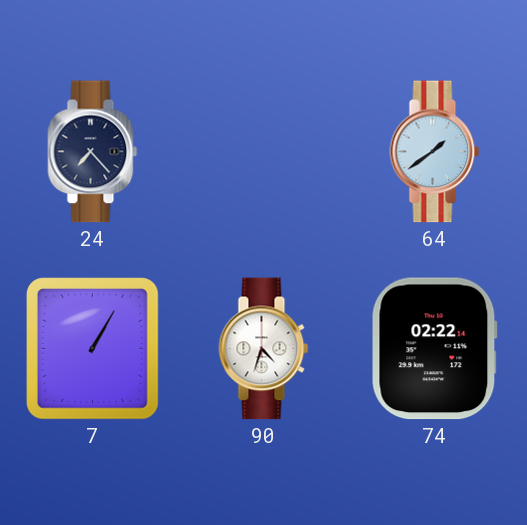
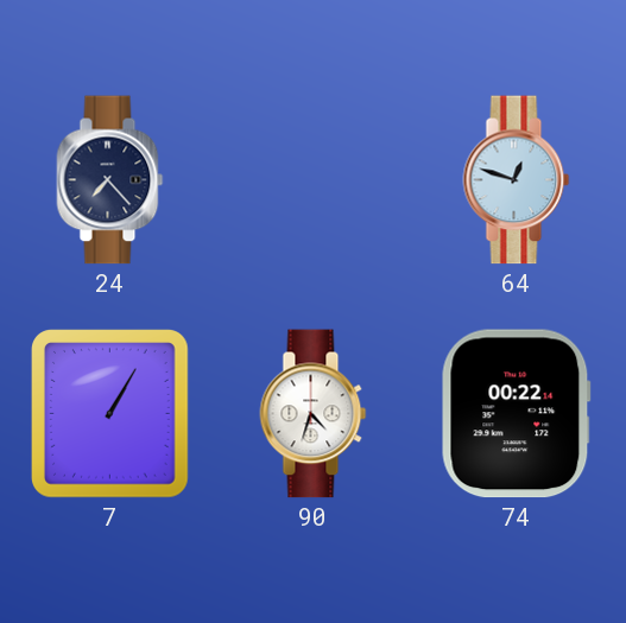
64: 1:39 -> 12:48
74: 02:22 -> 00:22
